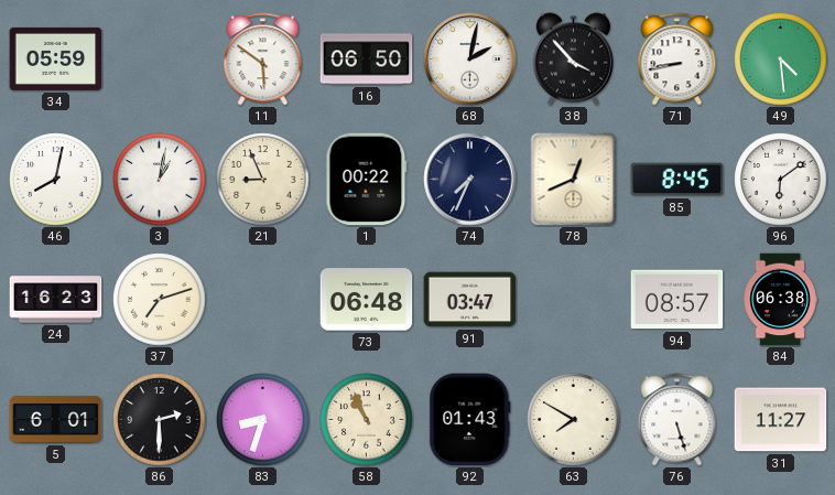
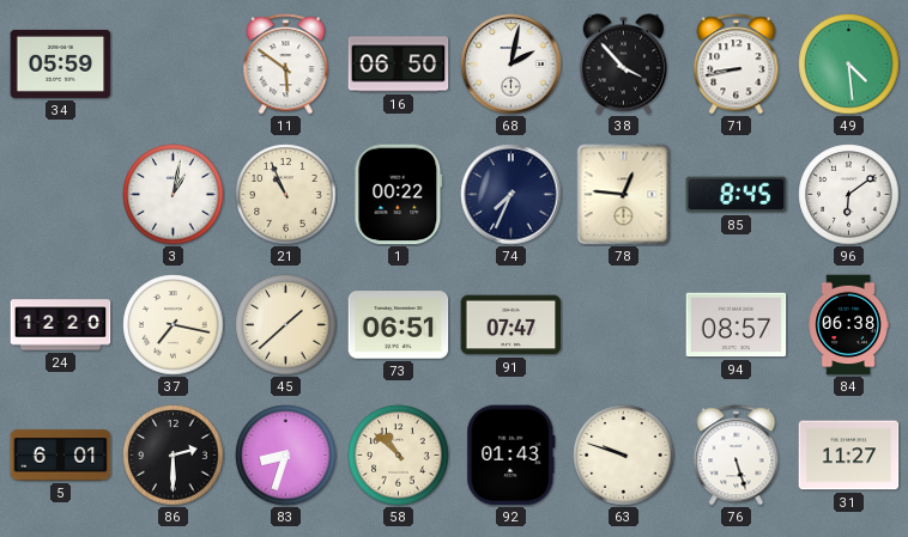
46: 8:02 -> none
21: 8:56 -> 10:56
78: 12:41 -> 12:46
24: 16:23 -> 12:20
37: 7:12 -> 7:17
45: none -> 1:38
73: 06:48 -> 06:51
91: 03:47 -> 07:47
58: 10:56 -> 10:52
63: 7:50 -> 9:48
